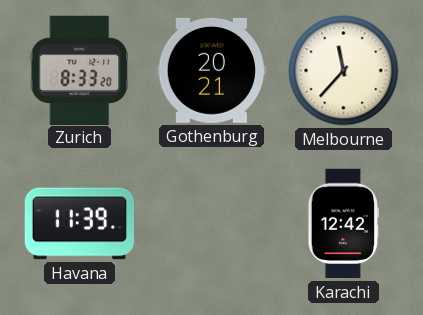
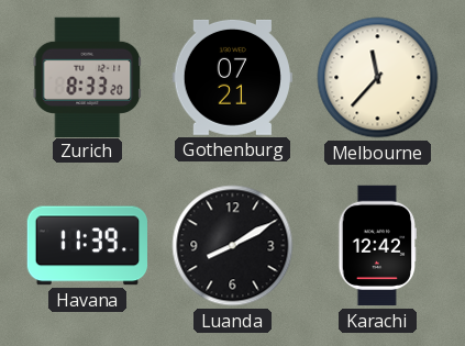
Gothenburg: 20:21 -> 07:21
Luanda: none -> 8:10
